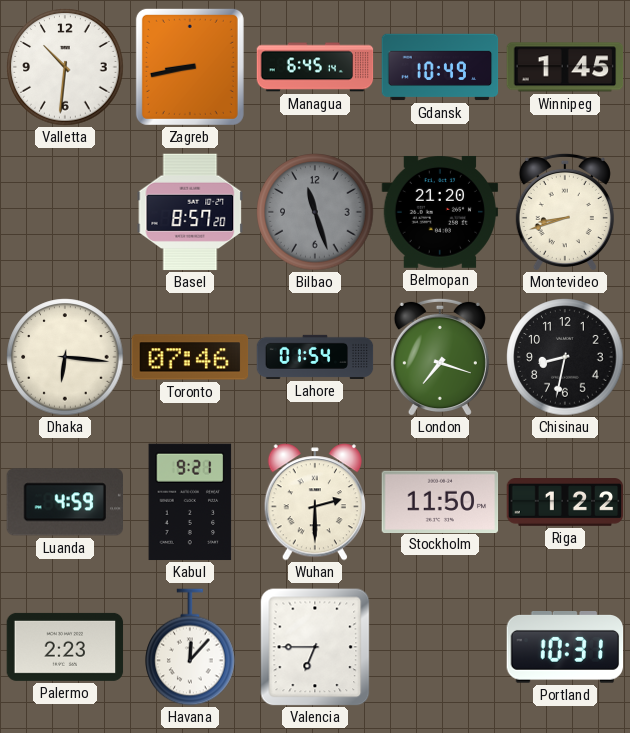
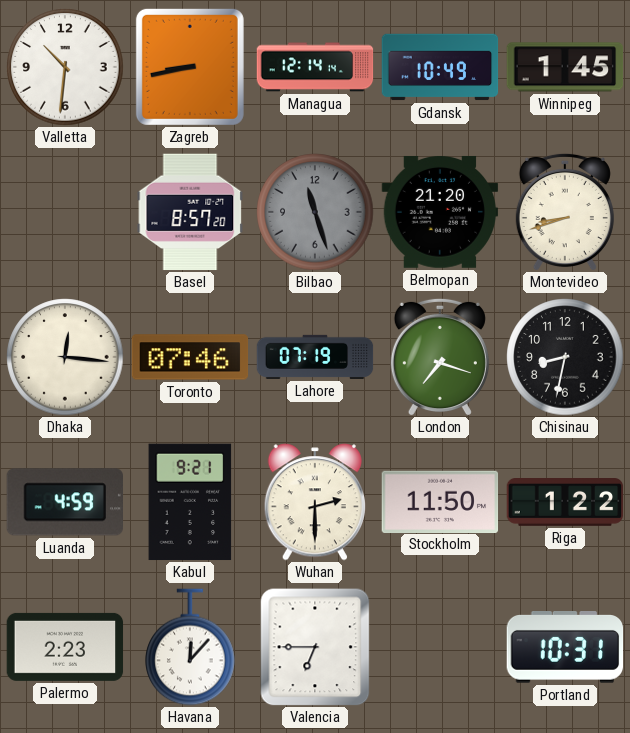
Managua: 6:45 -> 12:14
Dhaka: 6:16 -> 12:16
Lahore: 01:54 -> 07:19
